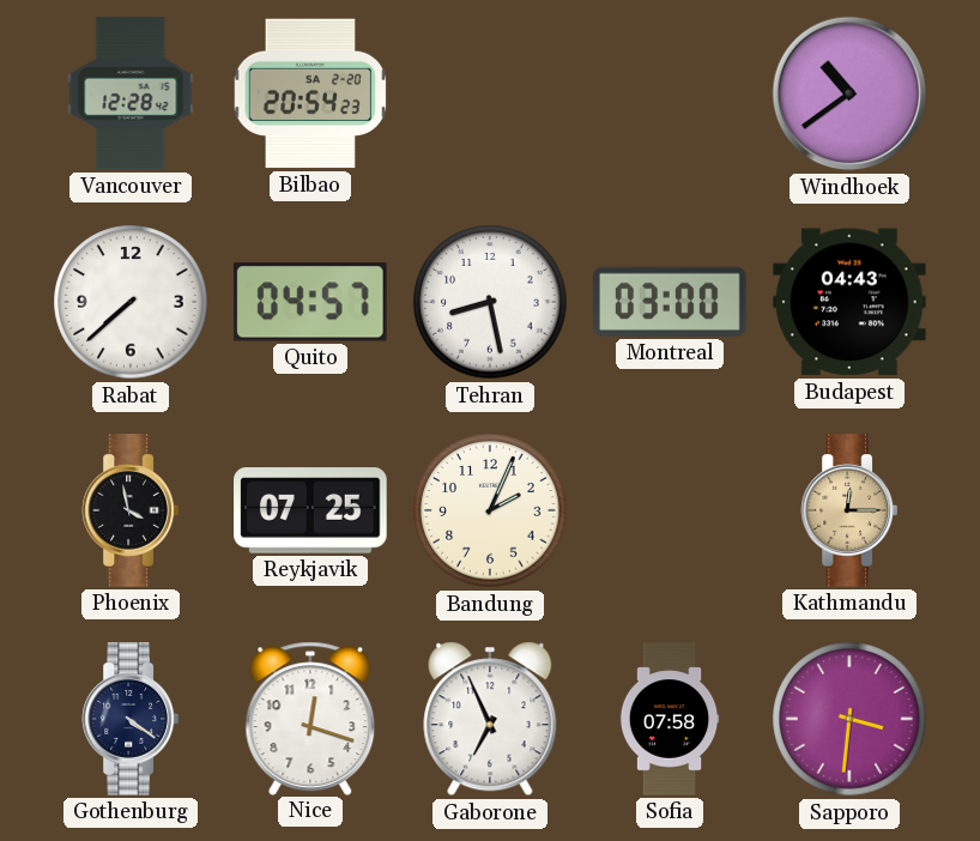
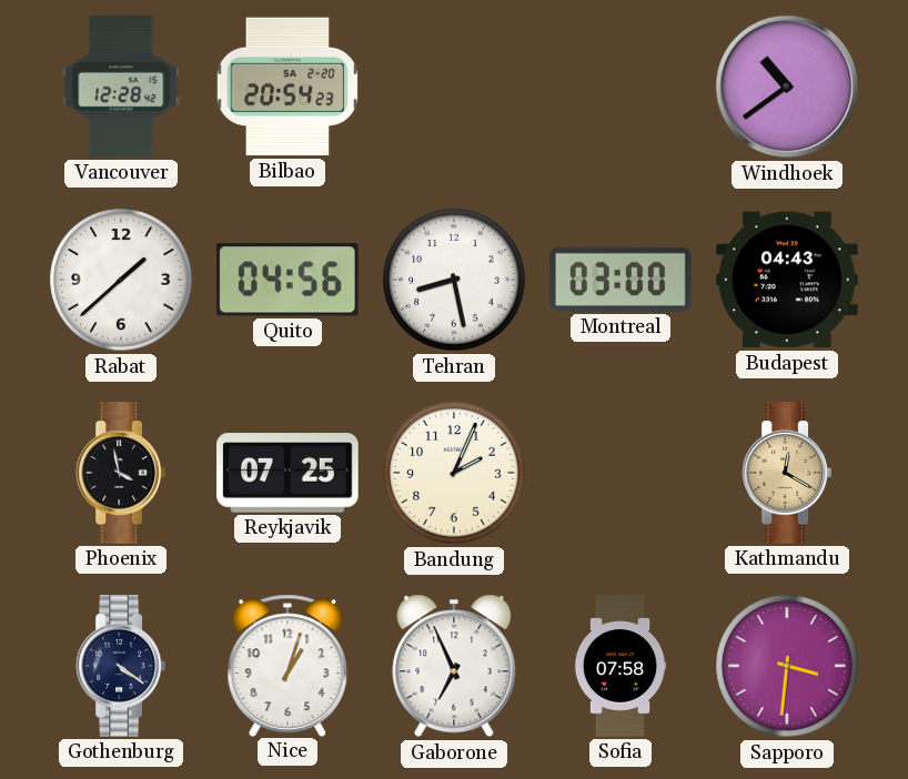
Rabat: 7:38 -> 1:38
Quito: 04:57 -> 04:56
Kathmandu: 12:15 -> 12:20
Nice: 12:18 -> 1:03
